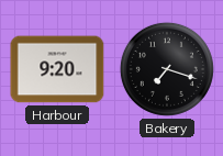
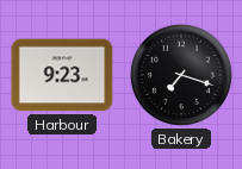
Harbour: 9:20 -> 9:23
